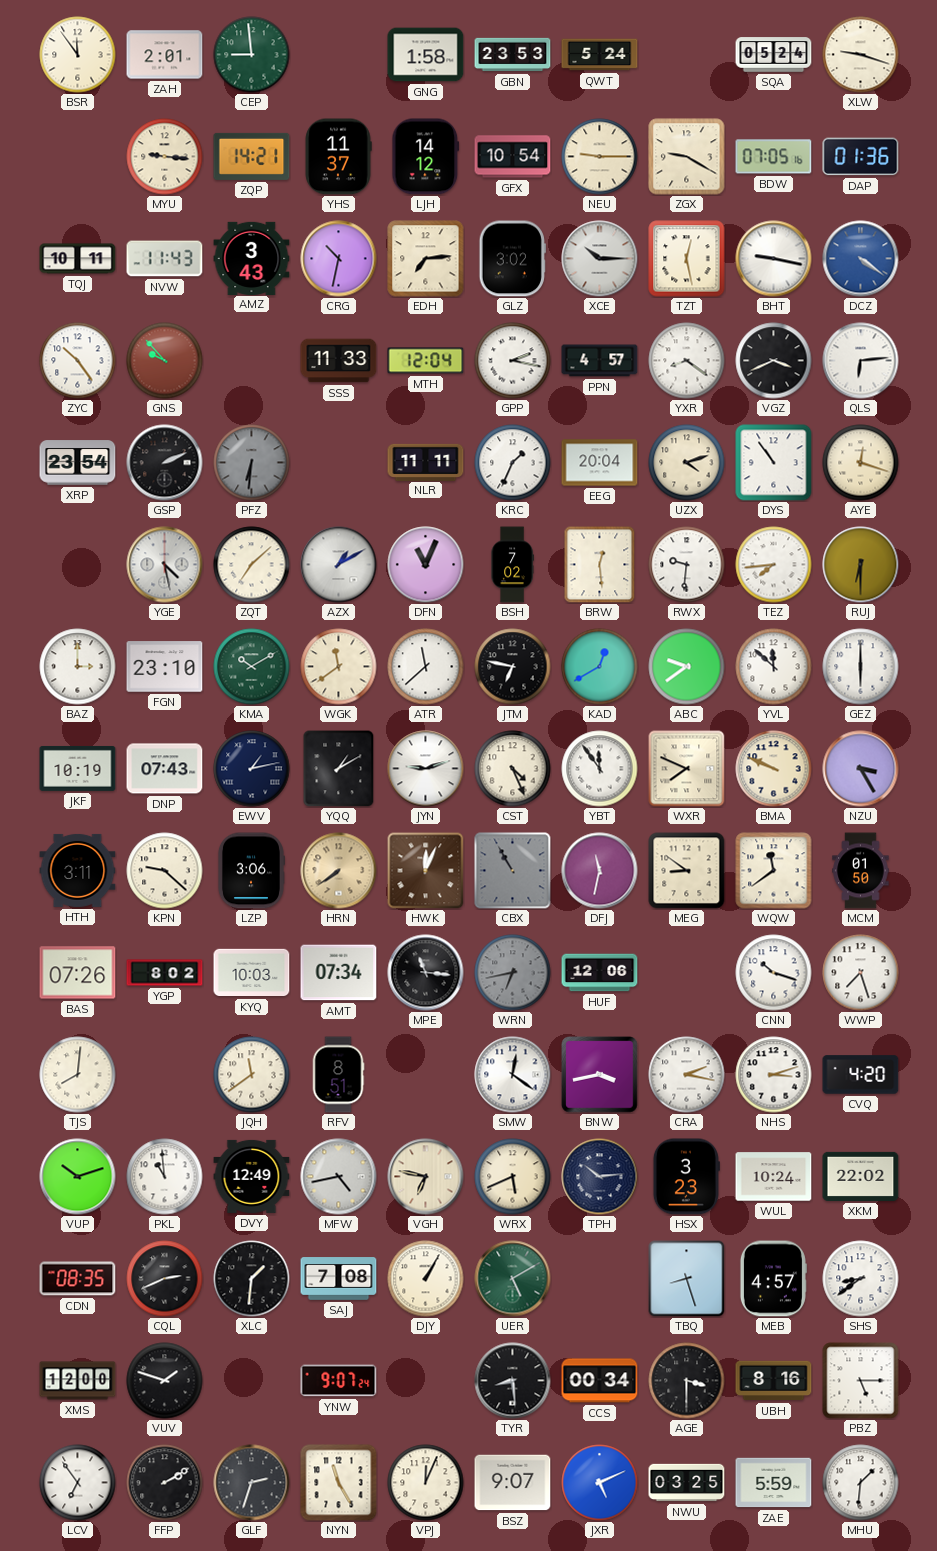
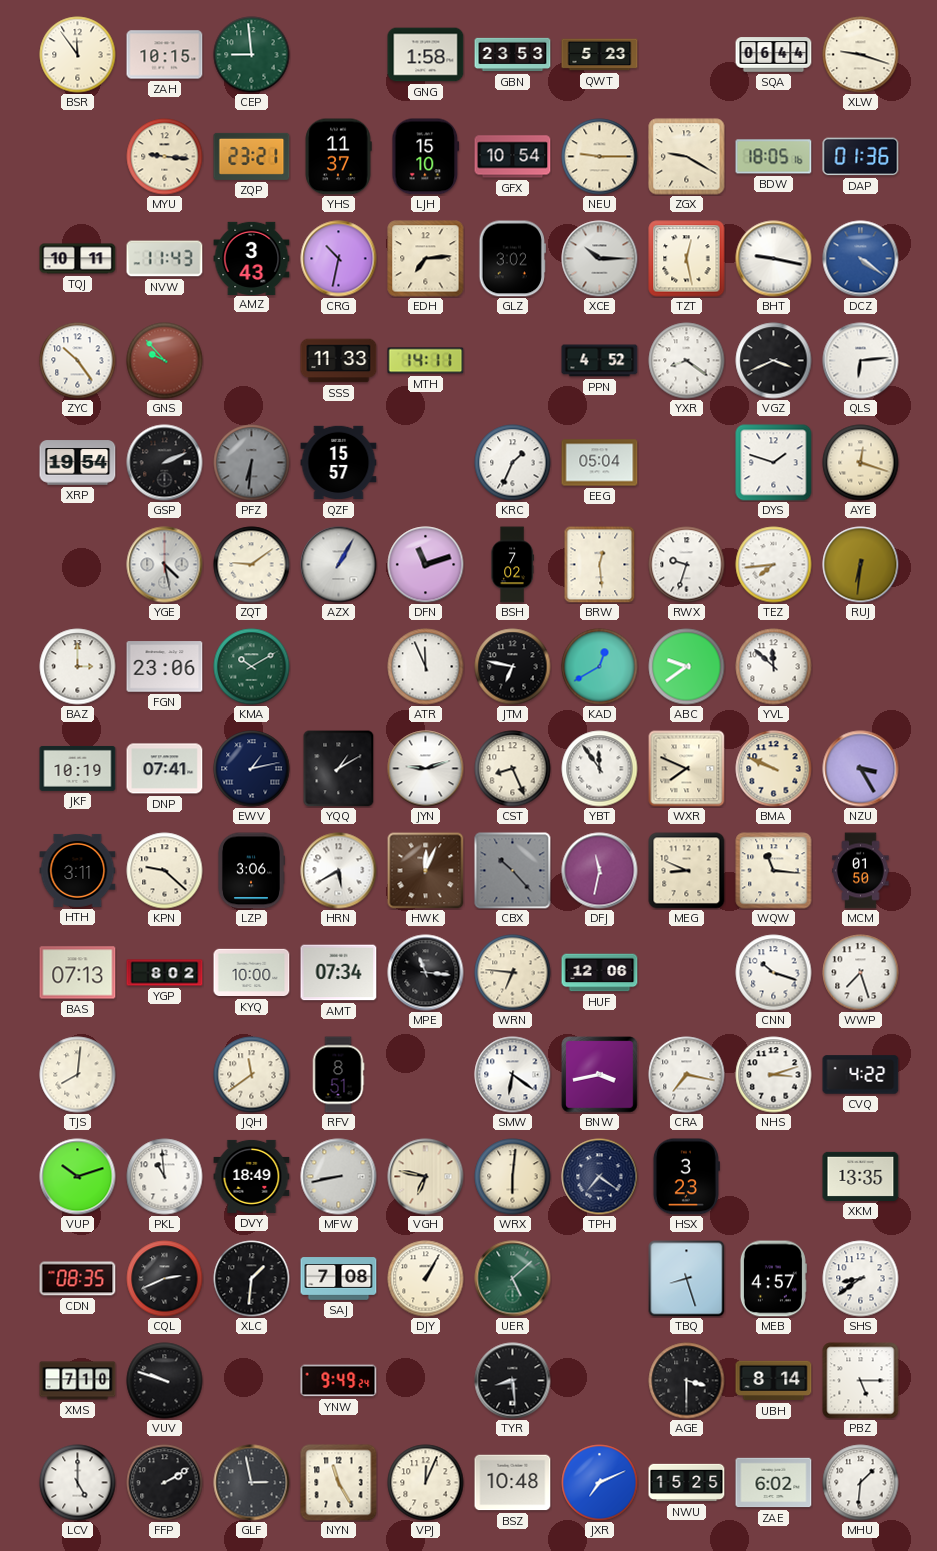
ZAH: 2:01 -> 10:15
QWT: 5:24 -> 5:23
SQA: 05:24 -> 06:44
ZQP: 14:21 -> 23:21
LJH: 14:12 -> 15:10
BDW: 07:05 -> 18:05
MTH: 12:04 -> 14:11
GPP: 2:17 -> none
PPN: 4:57 -> 4:52
XRP: 23:54 -> 19:54
QZF: none -> 15:57
NLR: 11:11 -> none
EEG: 20:04 -> 05:04
UZX: 4:12 -> none
DYS: 10:54 -> 1:48
ZQT: 7:08 -> 9:09
AZX: 1:10 -> 1:05
DFN: 11:04 -> 11:12
RWX: 9:31 -> 9:33
RUJ: 6:30 -> 6:31
FGN: 23:10 -> 23:06
WGK: 11:39 -> none
ATR: 11:38 -> 11:56
GEZ: 6:00 -> none
DNP: 07:43 -> 07:41
CST: 4:26 -> 8:26
HRN: 7:39 -> 5:40
HRN dial: champagne -> white
CBX: 10:55 -> 10:23
MEG: 8:51 -> 8:49
WQW: 11:39 -> 11:16
BAS: 07:26 -> 07:13
KYQ: 10:03 -> 10:00
WRN: 6:43 -> 6:46
WRN dial: grey -> cream
SMW: 12:21 -> 6:21
CRA: 2:17 -> 7:17
CVQ: 4:20 -> 4:22
DVY: 12:49 -> 18:49
MFW: 4:43 -> 8:43
WRX: 5:41 -> 6:01
TPH: 10:14 -> 7:21
WUL: 10:24 -> none
XKM: 22:02 -> 13:35
UER: 5:10 -> 5:08
XMS: 12:00 -> 7:10
VUV: 1:48 -> 9:48
YNW: 9:07 -> 9:49
CCS: 00:34 -> none
UBH: 8:16 -> 8:14
LCV: 6:54 -> 5:00
GLF: 2:33 -> 2:58
BSZ: 9:07 -> 10:48
JXR: 5:11 -> 7:11
NWU: 03:25 -> 15:25
ZAE: 5:59 -> 6:02
